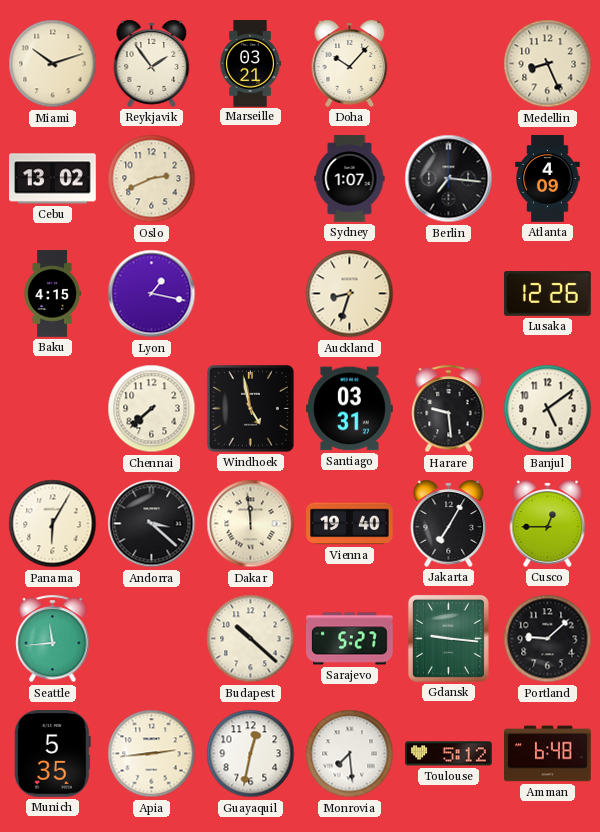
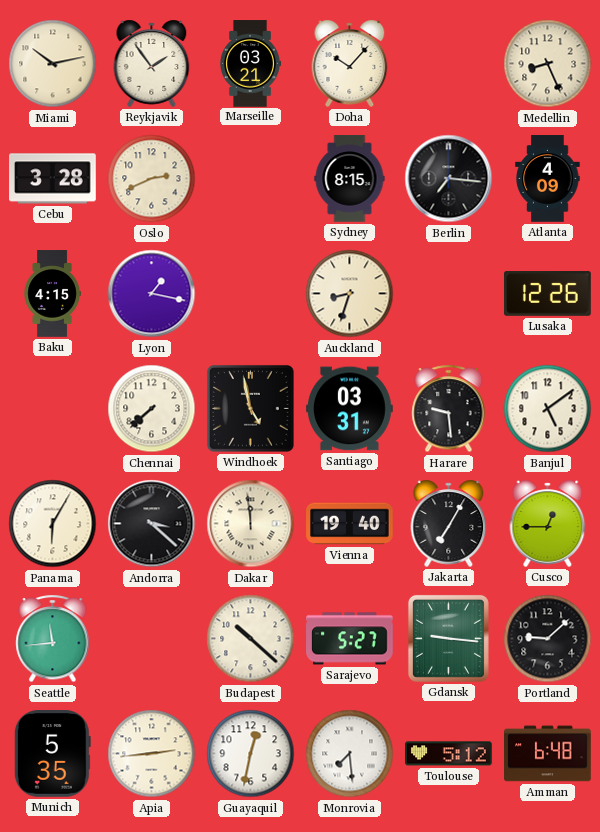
Miami: 10:12 -> 10:13
Cebu: 13:02 -> 3:28
Sydney: 1:07 -> 8:15
